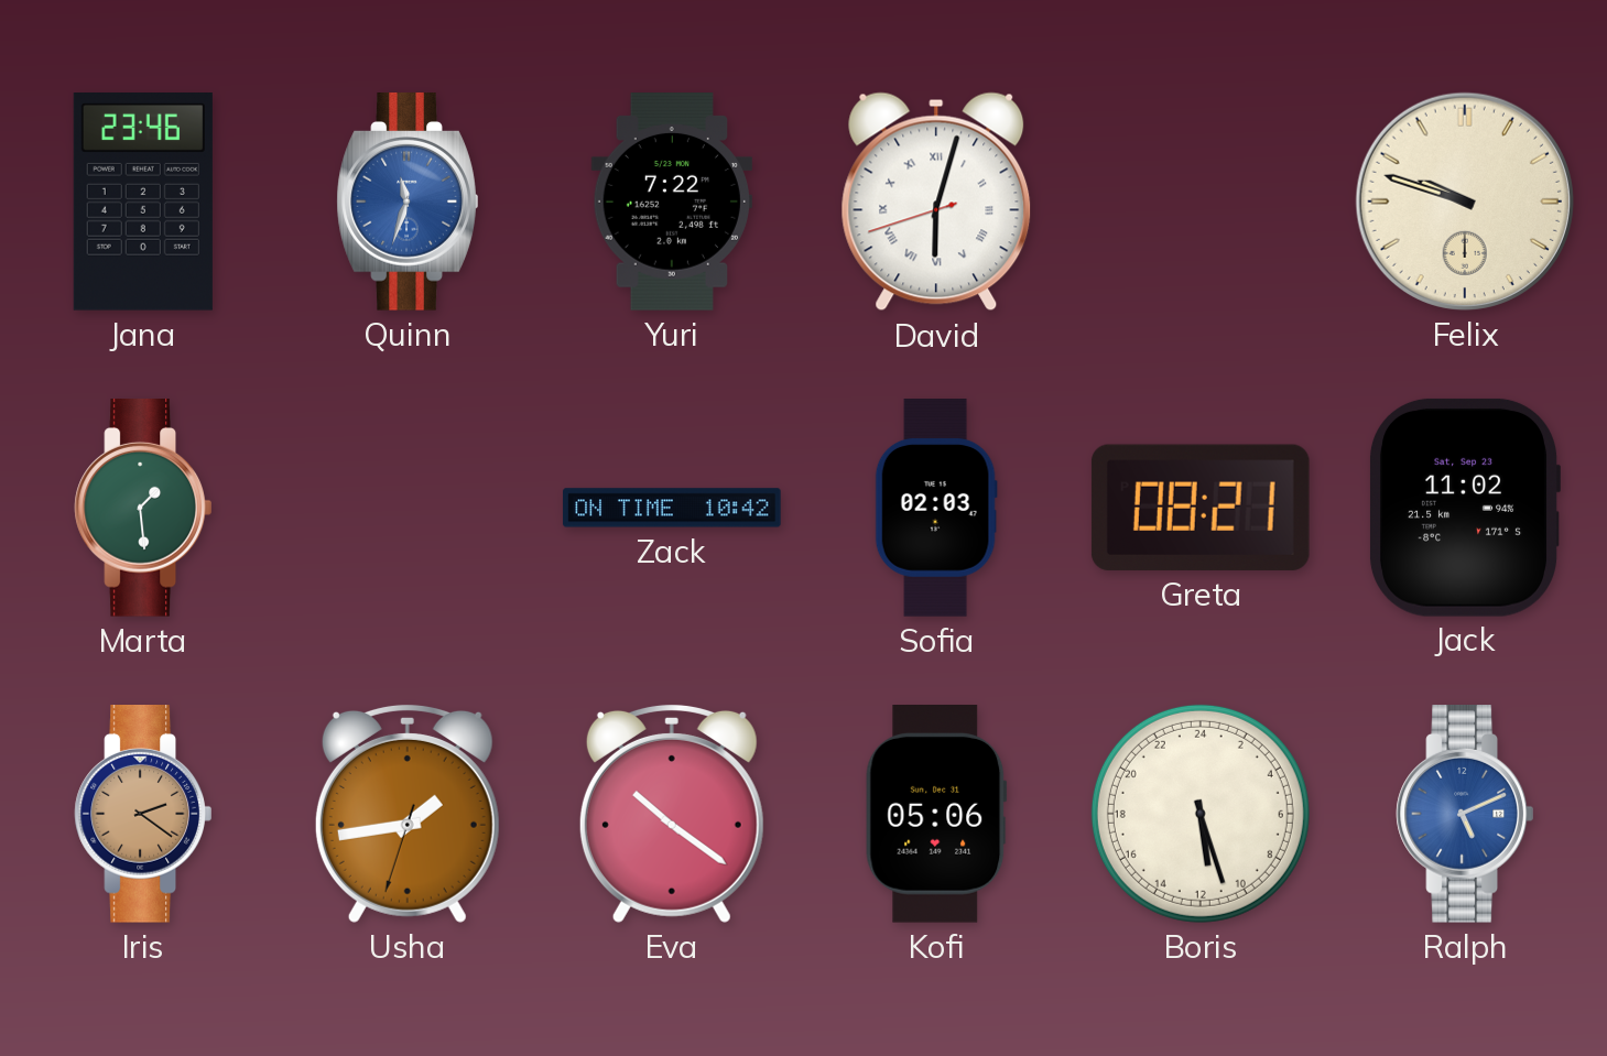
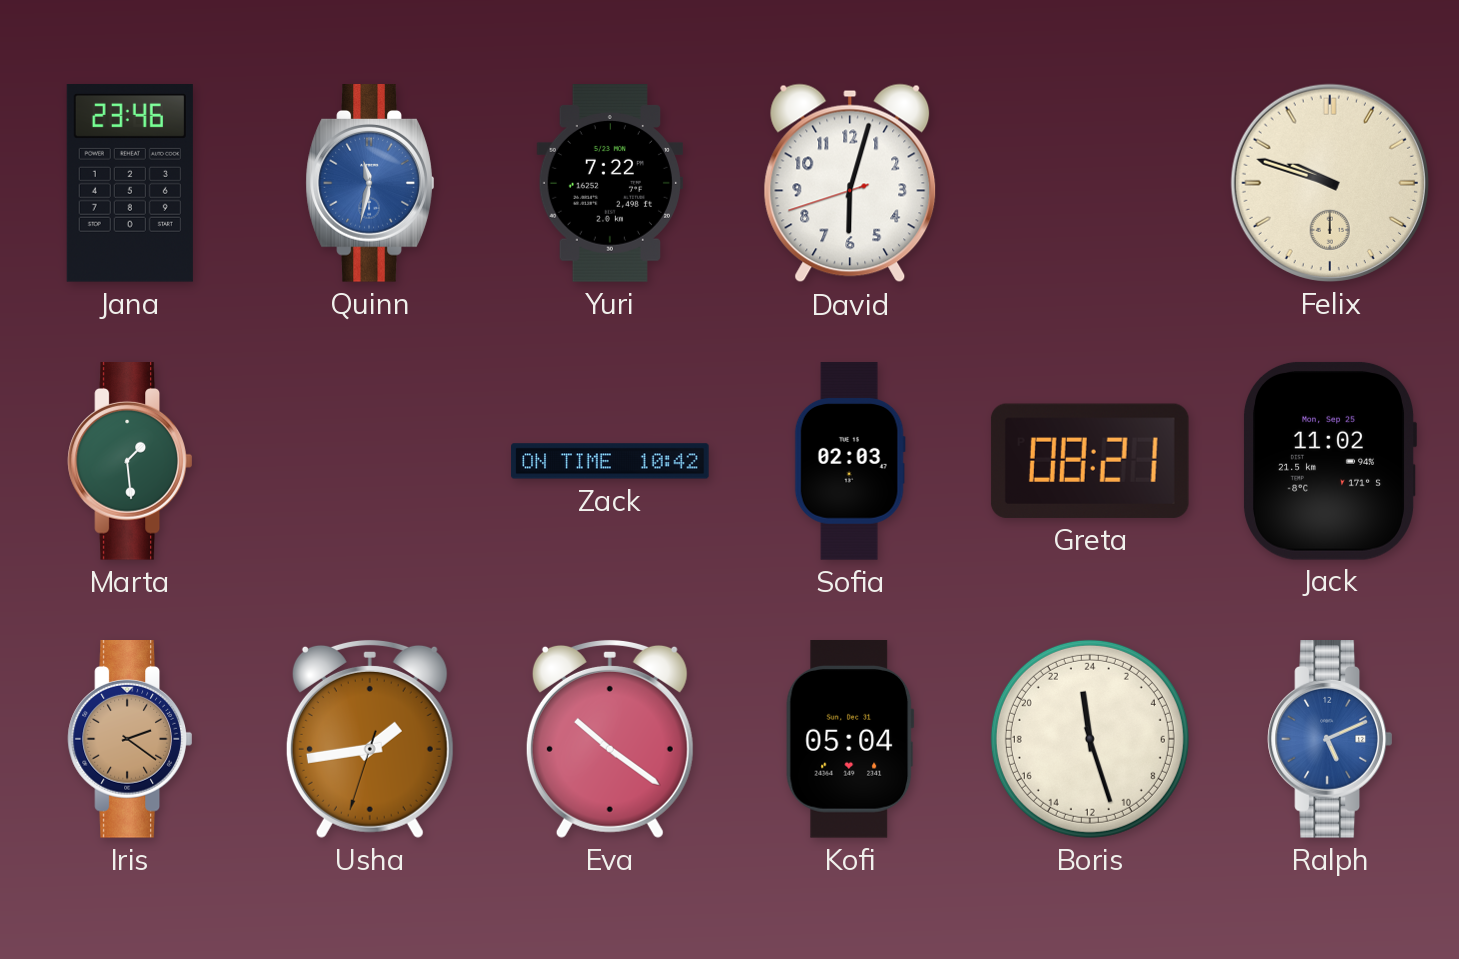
Quinn: 11:33 -> 11:32
David numerals: Roman -> Arabic
Jack date: Sat, Sep 23 -> Mon, Sep 25
Kofi: 05:06 -> 05:04
Boris: 11:27 -> 23:27
